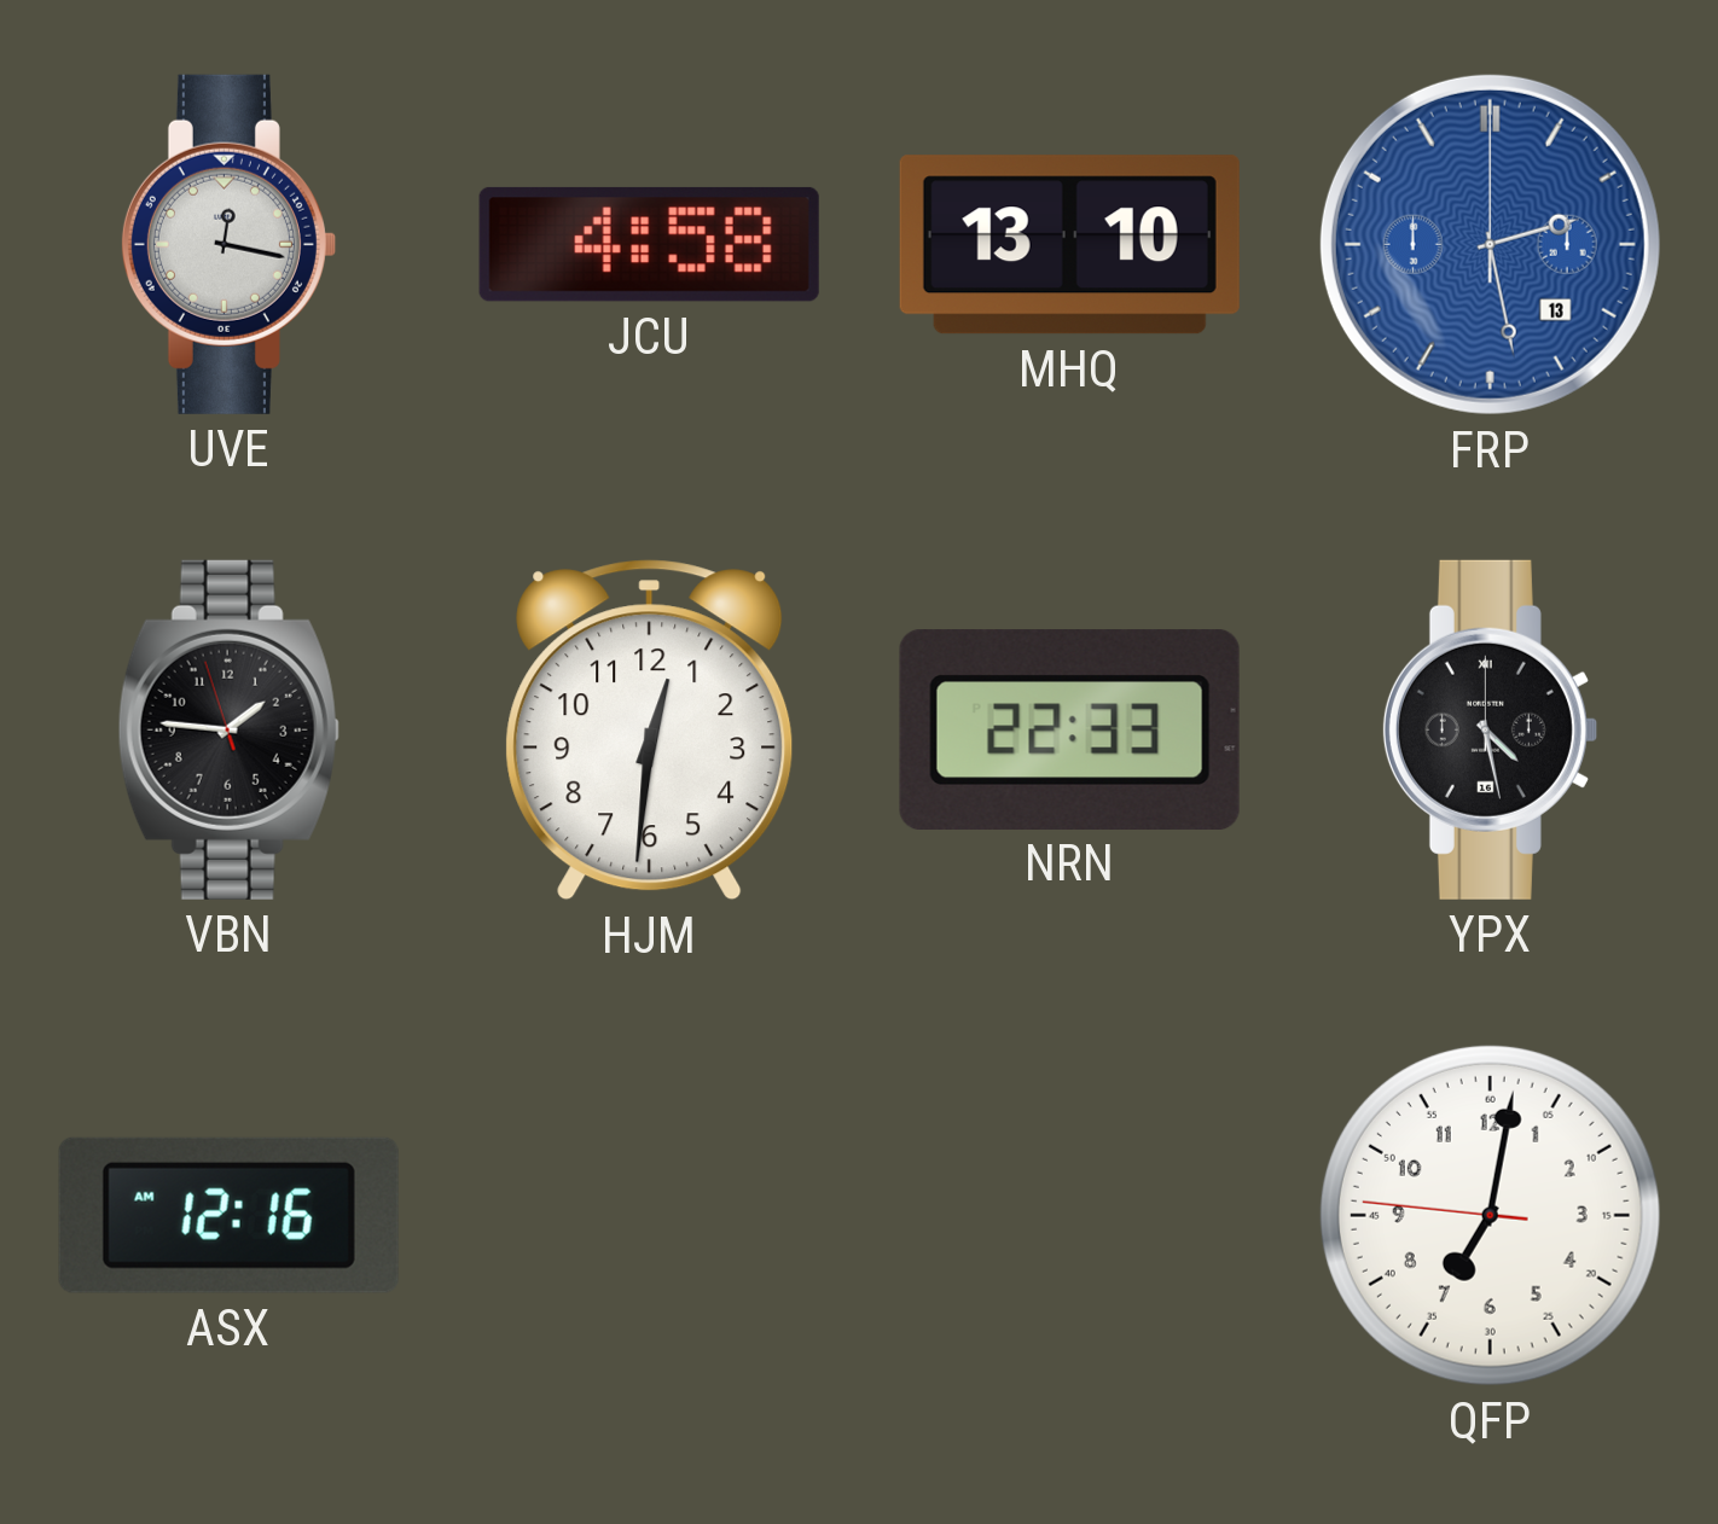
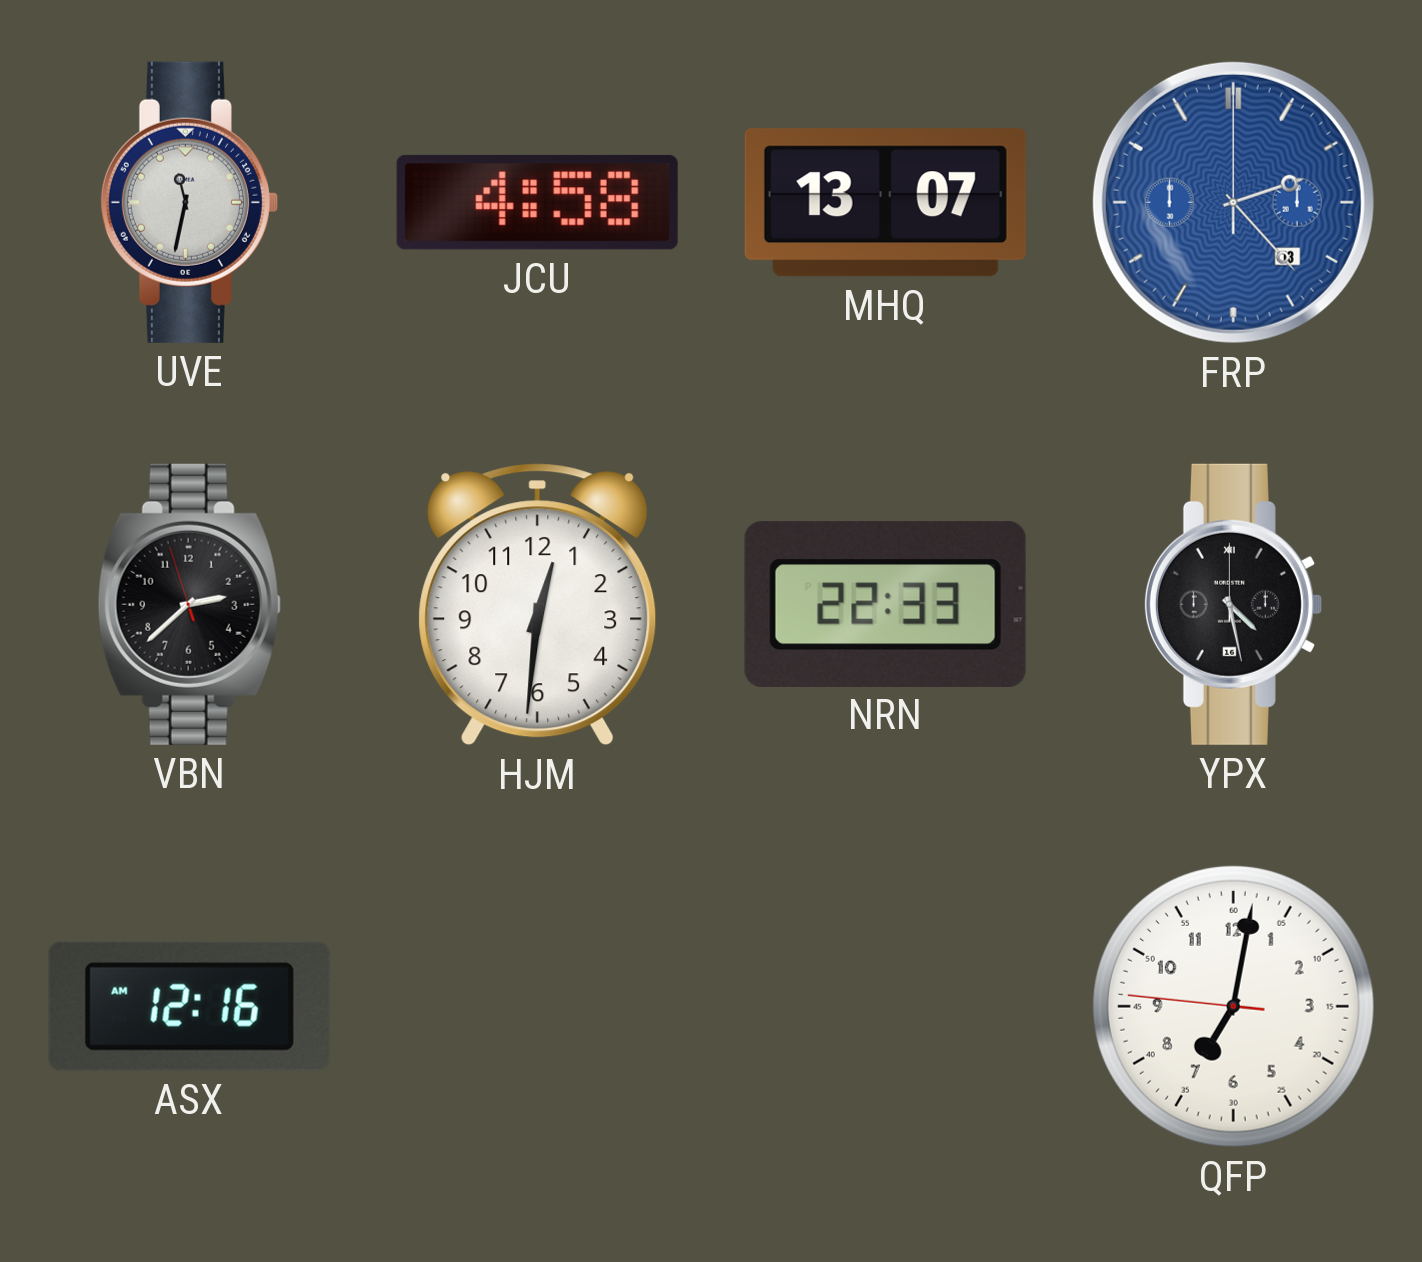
UVE: 12:17 -> 11:32
MHQ: 13:10 -> 13:07
FRP: 2:28 -> 2:23
VBN: 1:45 -> 2:37
